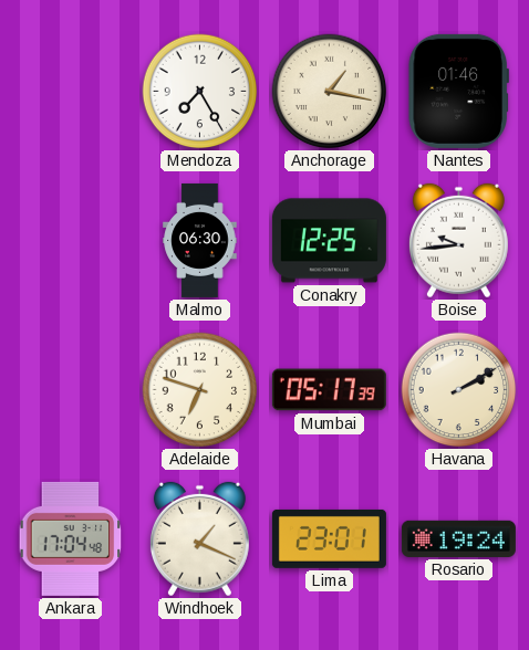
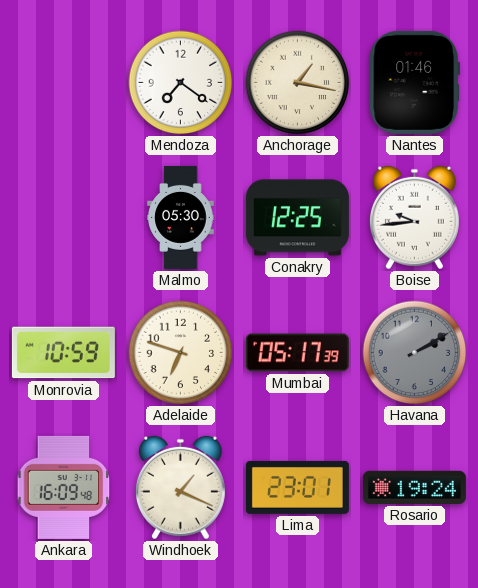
Mendoza: 7:25 -> 7:21
Malmo: 06:30 -> 05:30
Monrovia: none -> 10:59
Havana dial: cream -> grey
Ankara: 17:04 -> 16:09
